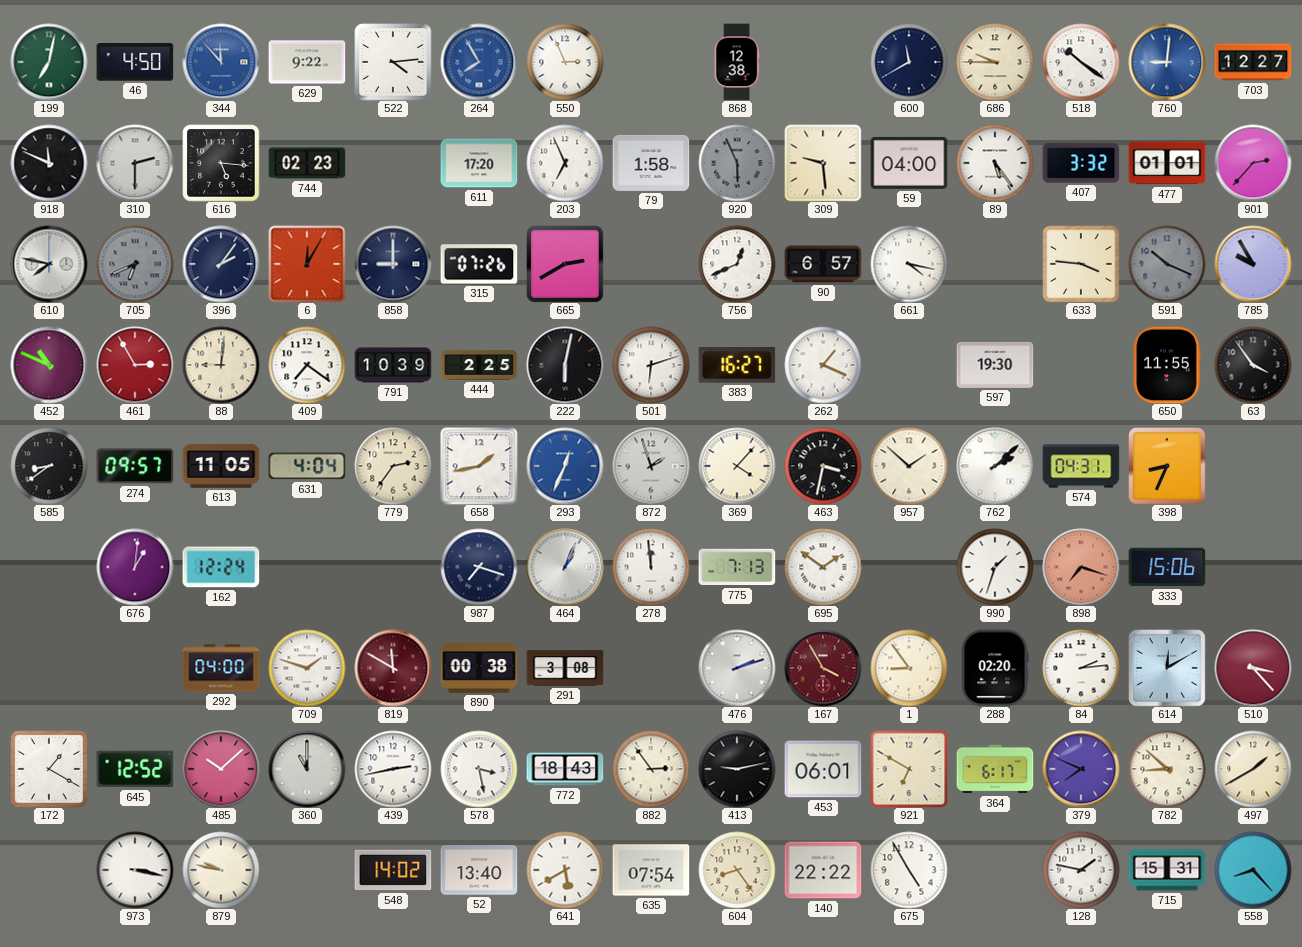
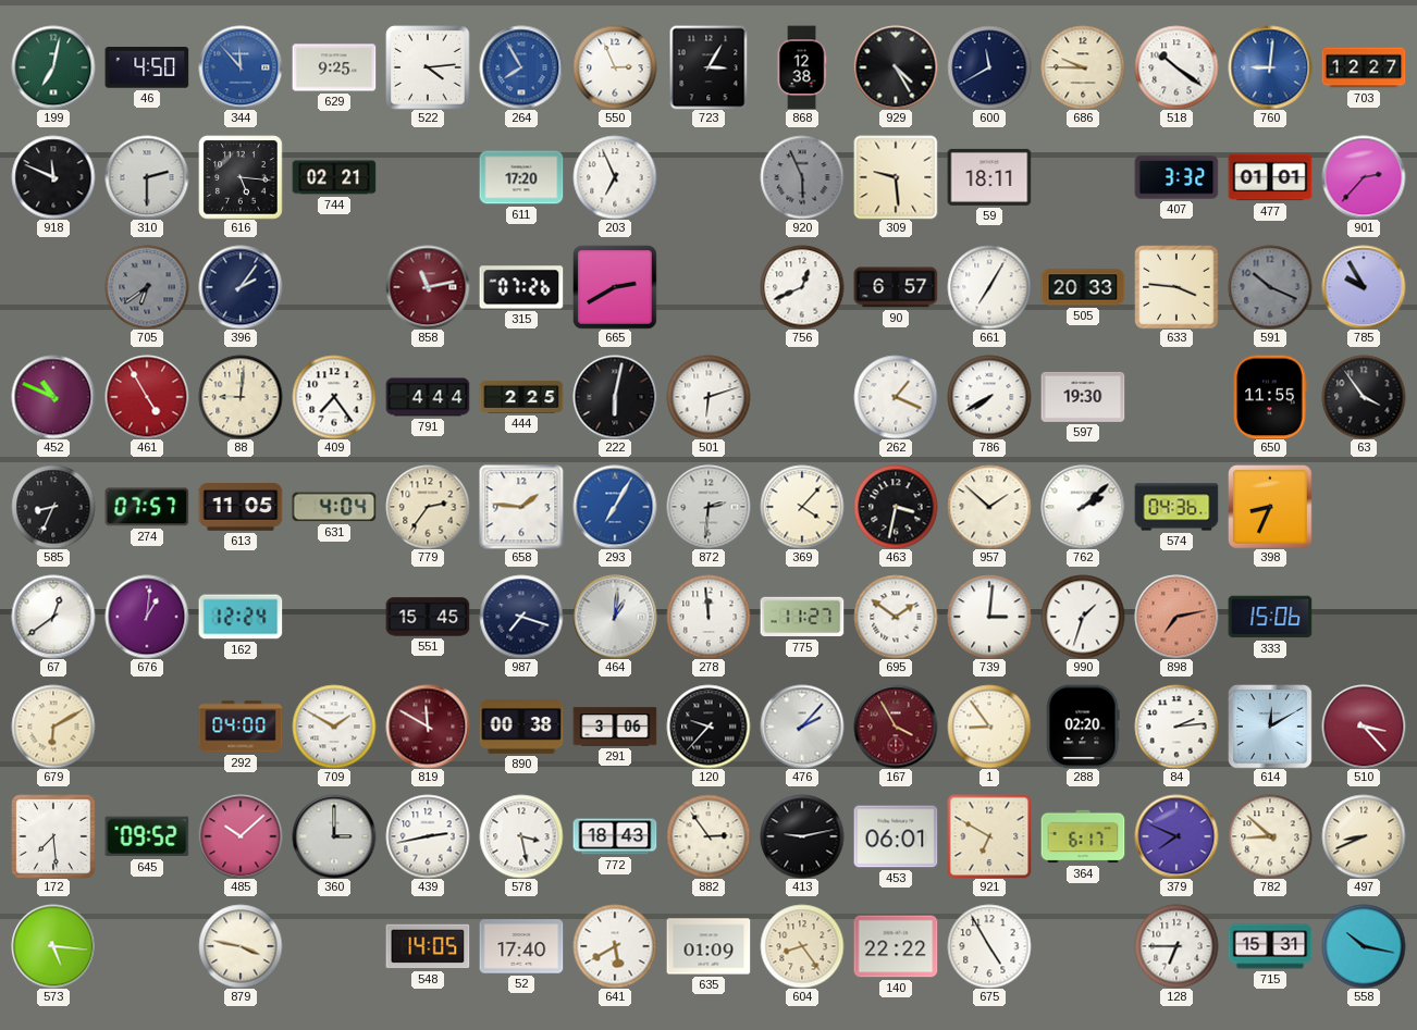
629: 9:22 -> 9:25
723: none -> 3:05
929: none -> 4:25
744: 02:23 -> 02:21
79: 1:58 -> none
59: 04:00 -> 18:11
89: 5:24 -> none
610: 7:47 -> none
705: 6:41 -> 6:39
6: 12:05 -> none
858: 9:00 -> 11:13
858 dial: navy -> burgundy
661: 4:17 -> 7:05
505: none -> 20:33
461: 2:55 -> 4:55
409: 7:21 -> 7:24
791: 10:39 -> 4:44
383: 16:27 -> none
786: none -> 7:40
585: 8:39 -> 8:34
274: 09:57 -> 07:57
658: 1:43 -> 1:46
293: 12:34 -> 7:05
872: 1:57 -> 2:31
574: 04:31 -> 04:36
67: none -> 12:39
551: none -> 15:45
464: 1:04 -> 1:01
775: 7:13 -> 11:27
739: none -> 3:01
898: 7:18 -> 7:13
679: none -> 6:10
709: 1:48 -> 1:50
291: 3:08 -> 3:06
120: none -> 9:37
476: 2:12 -> 2:07
172: 1:20 -> 7:29
645: 12:52 -> 09:52
360: 11:00 -> 3:00
497: 1:40 -> 8:41
573: none -> 5:16
973: 3:17 -> none
879: 9:47 -> 3:47
548: 14:02 -> 14:05
52: 13:40 -> 17:40
635: 07:54 -> 01:09
128: 1:47 -> 6:45
558: 8:23 -> 10:17
